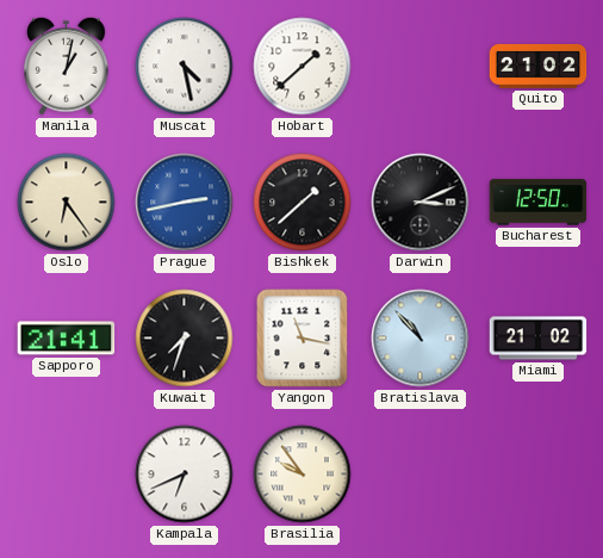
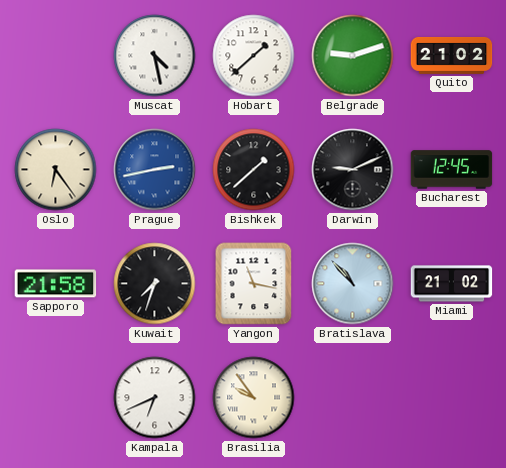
Manila: 1:02 -> none
Belgrade: none -> 9:12
Darwin: 3:11 -> 9:11
Bucharest: 12:50 -> 12:45
Sapporo: 21:41 -> 21:58
